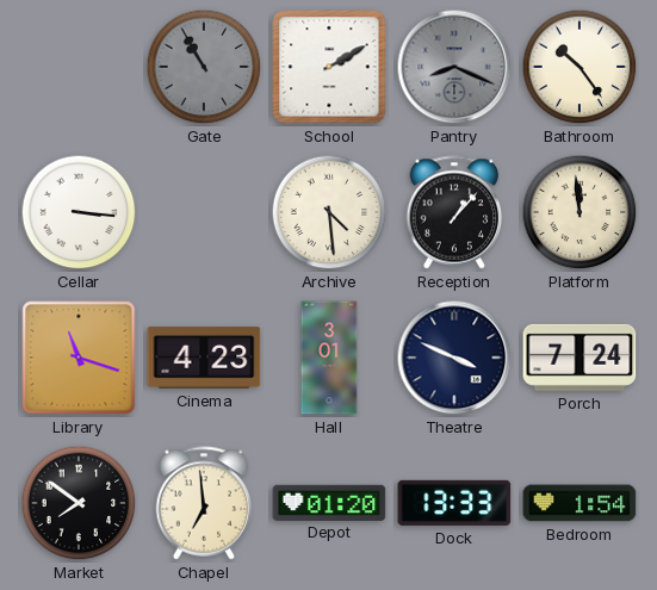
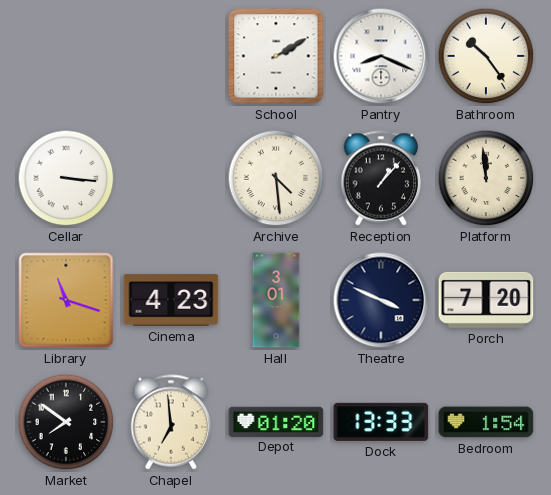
Gate: 10:55 -> none
Pantry dial: grey -> white
Porch: 7:24 -> 7:20
